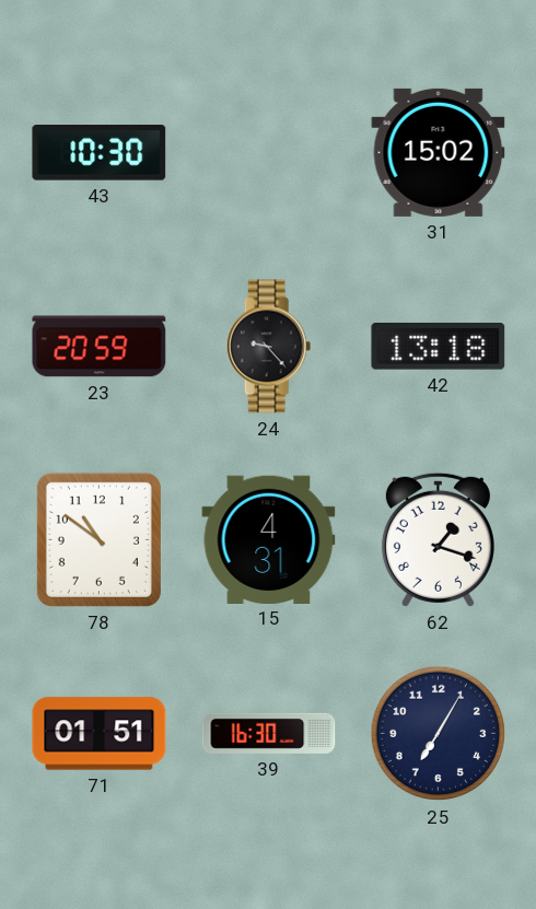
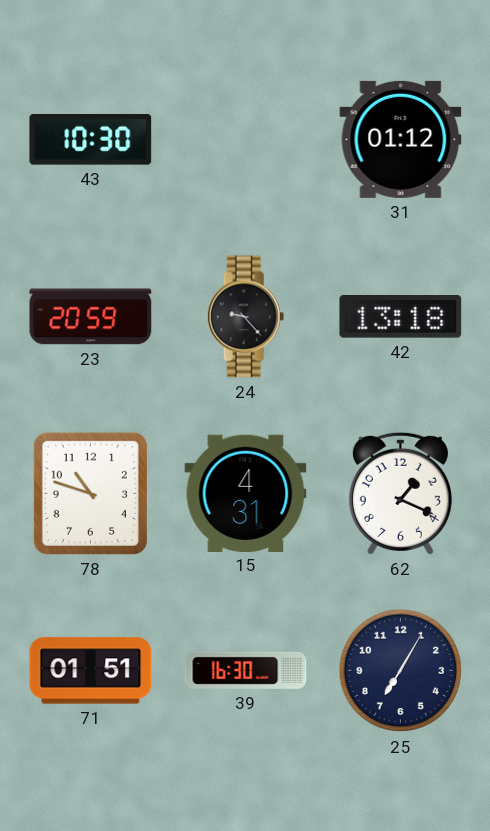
31: 15:02 -> 01:12
78: 10:51 -> 10:48
62: 1:18 -> 1:19
